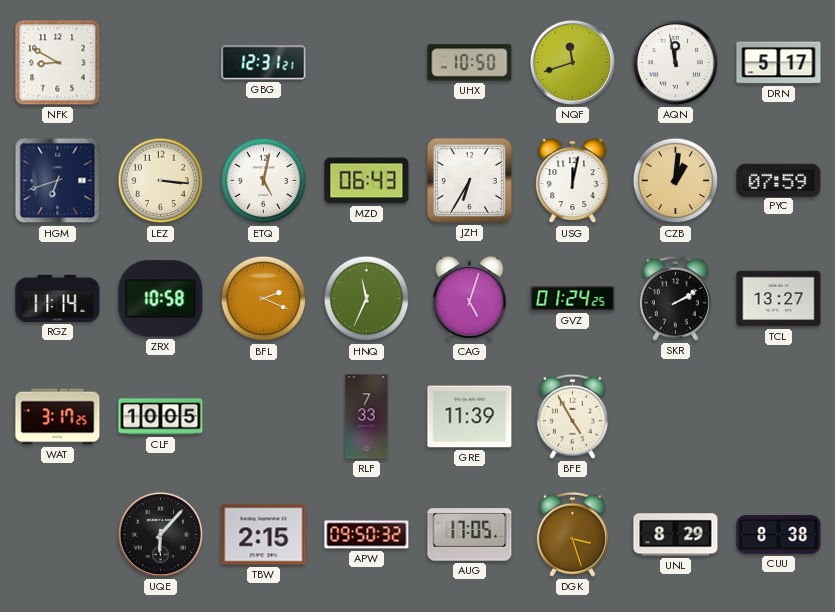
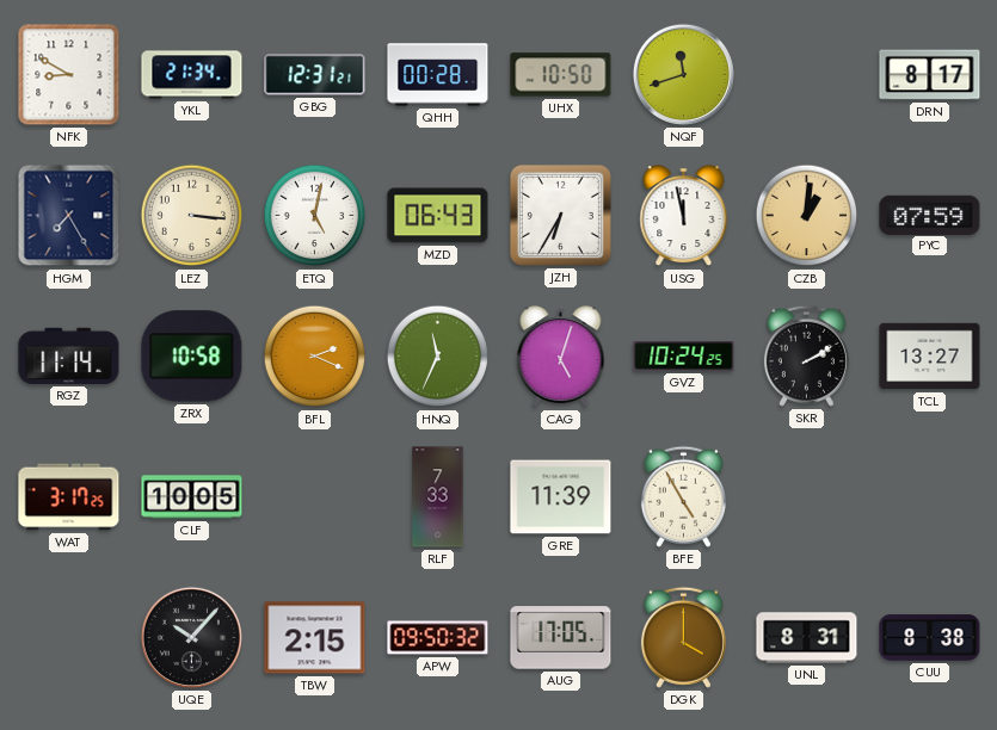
YKL: none -> 21:34
QHH: none -> 00:28
AQN: 11:58 -> none
DRN: 5:17 -> 8:17
HGM: 6:42 -> 7:25
USG: 12:02 -> 11:58
GVZ: 01:24 -> 10:24
UQE: 6:07 -> 10:07
DGK: 3:27 -> 4:00
UNL: 8:29 -> 8:31
